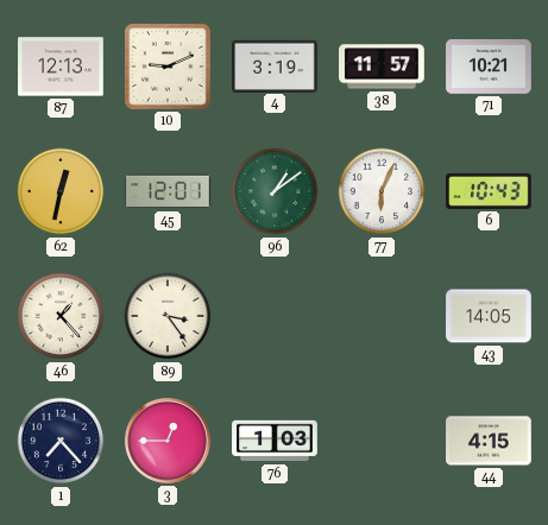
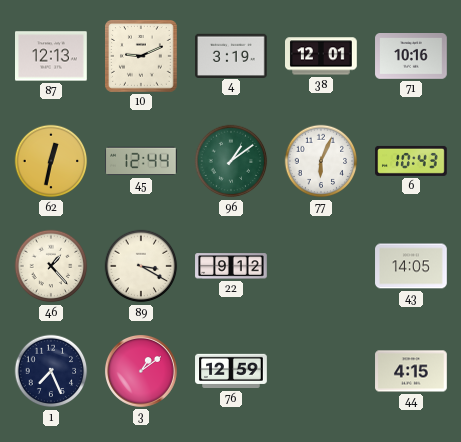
38: 11:57 -> 12:01
71: 10:21 -> 10:16
45: 12:01 -> 12:44
89: 3:24 -> 3:20
22: none -> 9:12
1: 7:23 -> 7:26
3: 12:45 -> 1:09
76: 1:03 -> 12:59
